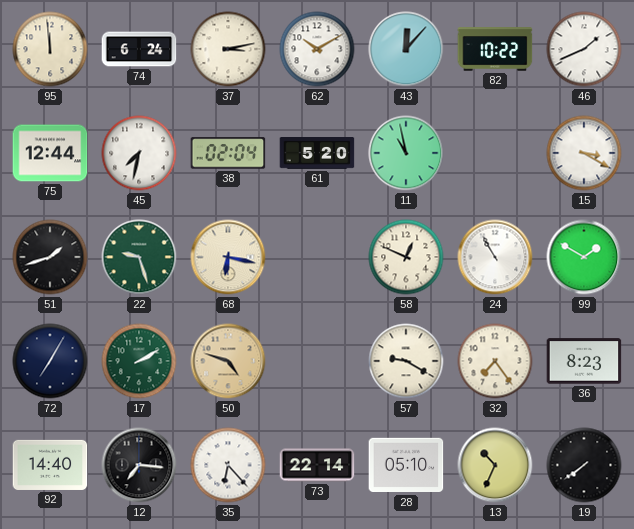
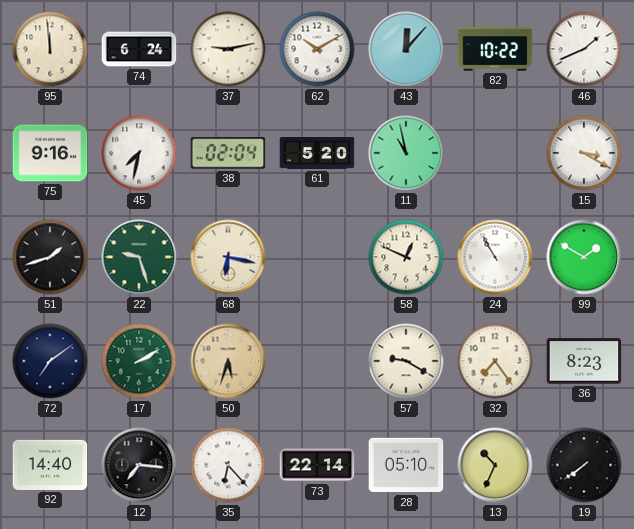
37: 3:13 -> 9:13
75: 12:44 -> 9:16
72: 7:05 -> 7:09
50: 4:48 -> 5:33
